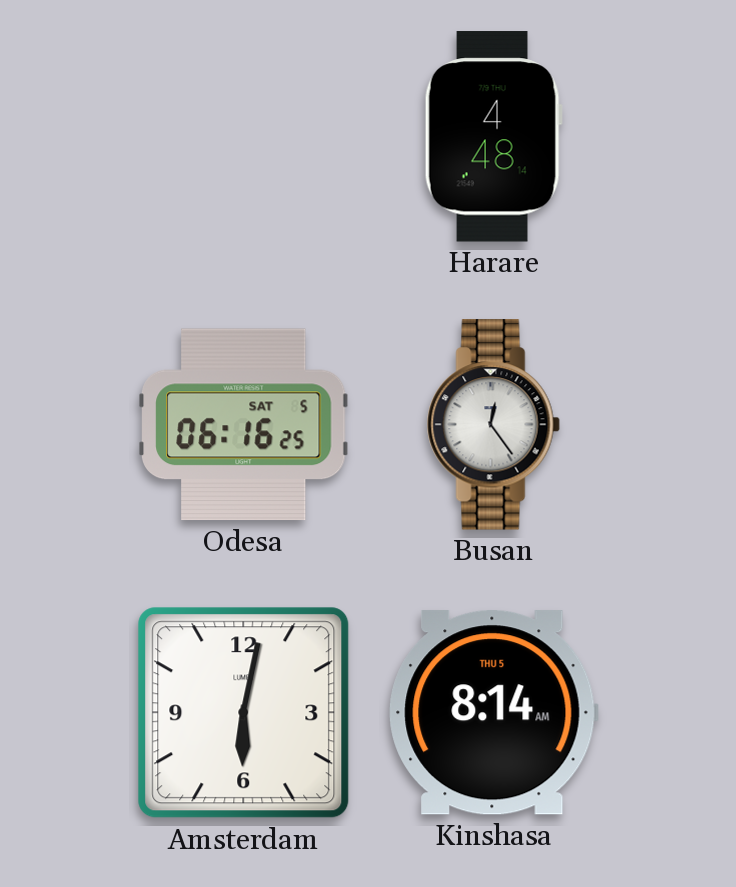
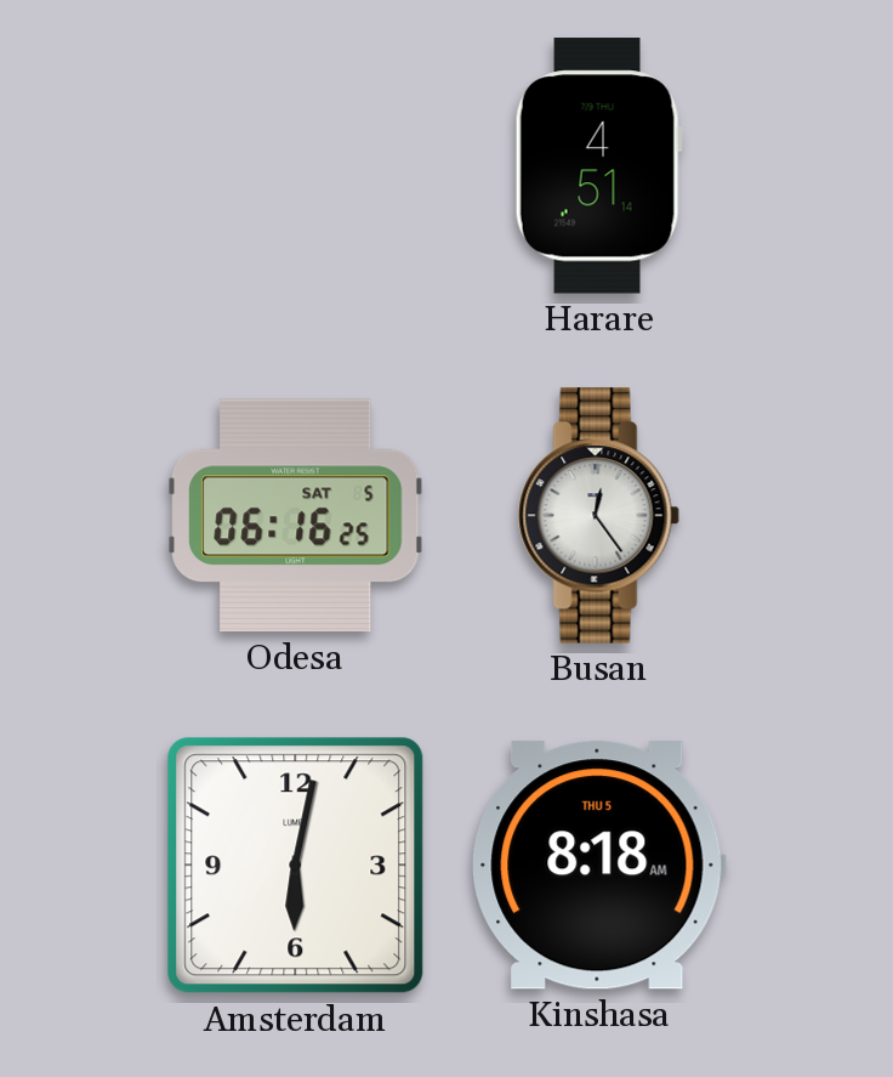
Harare: 4:48 -> 4:51
Kinshasa: 8:14 -> 8:18
